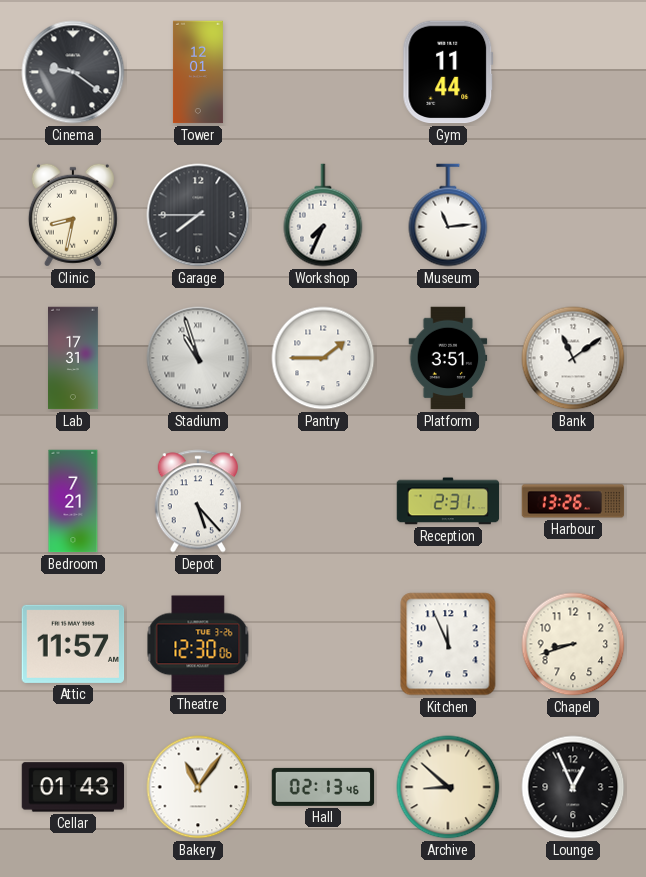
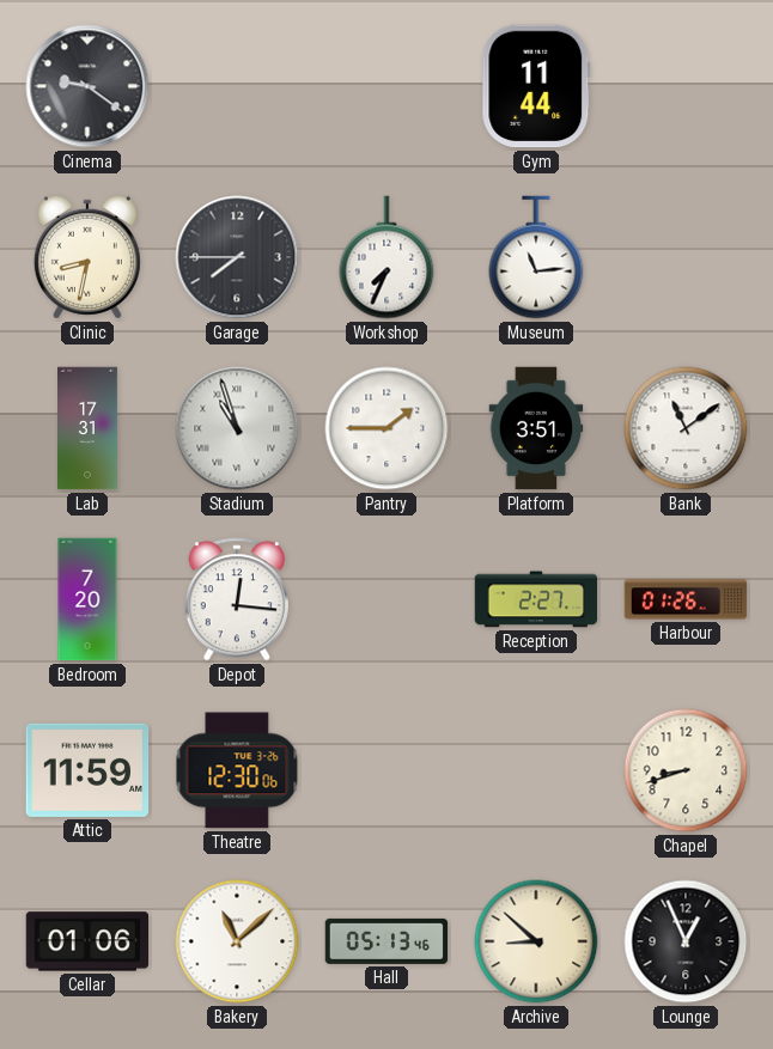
Tower: 12:01 -> none
Bedroom: 7:21 -> 7:20
Depot: 5:23 -> 12:16
Reception: 2:31 -> 2:27
Harbour: 13:26 -> 01:26
Attic: 11:57 -> 11:59
Kitchen: 11:56 -> none
Cellar: 01:43 -> 01:06
Bakery: 11:06 -> 11:08
Hall: 02:13 -> 05:13
